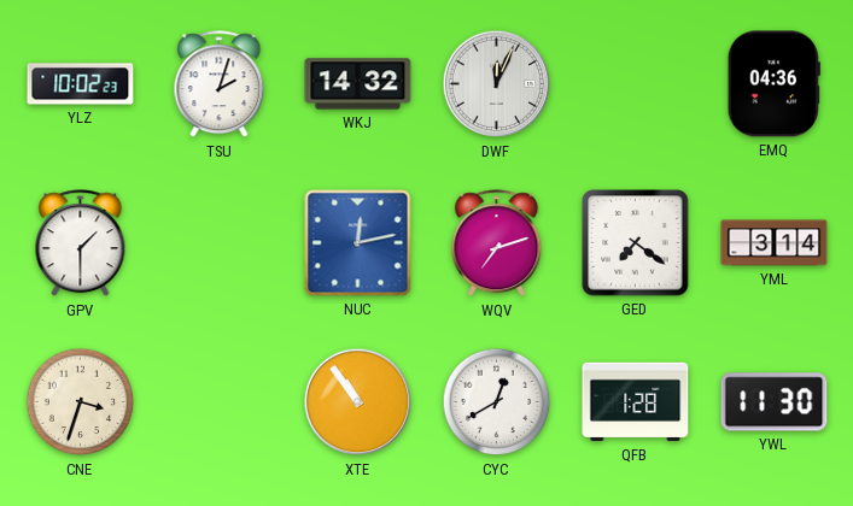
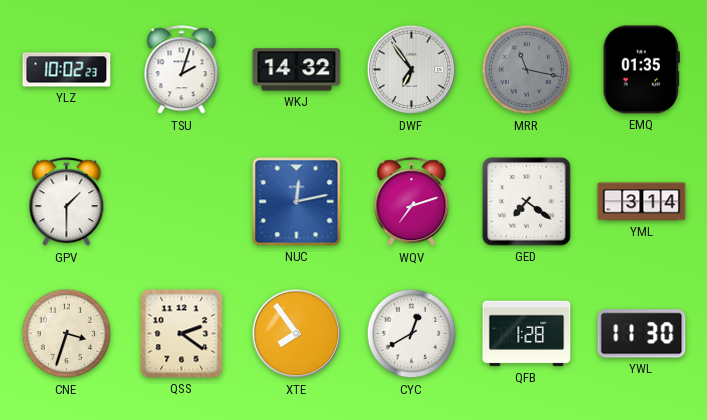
DWF: 12:04 -> 6:54
MRR: none -> 11:17
EMQ: 04:36 -> 01:35
QSS: none -> 2:21
XTE: 10:54 -> 7:54
